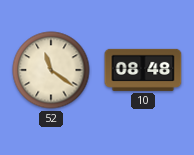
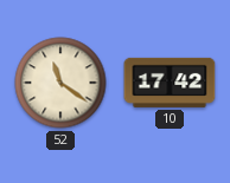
10: 08:48 -> 17:42
